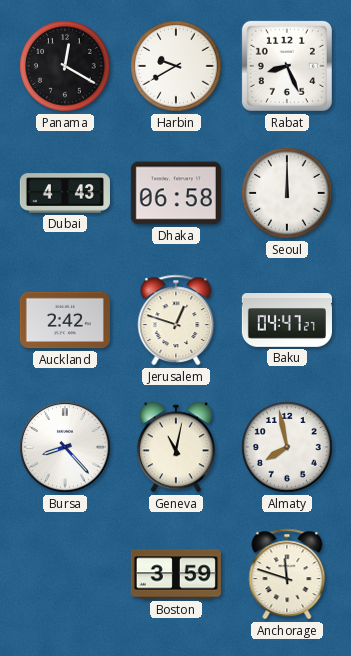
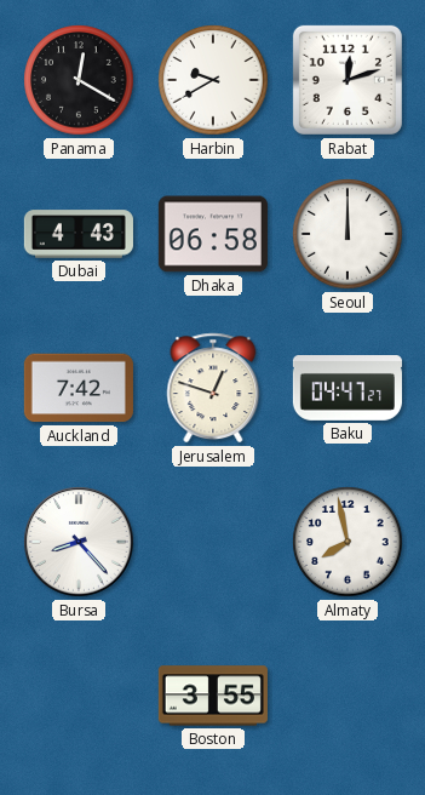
Rabat: 8:26 -> 12:12
Auckland: 2:42 -> 7:42
Geneva: 11:02 -> none
Boston: 3:59 -> 3:55
Anchorage: 11:48 -> none
